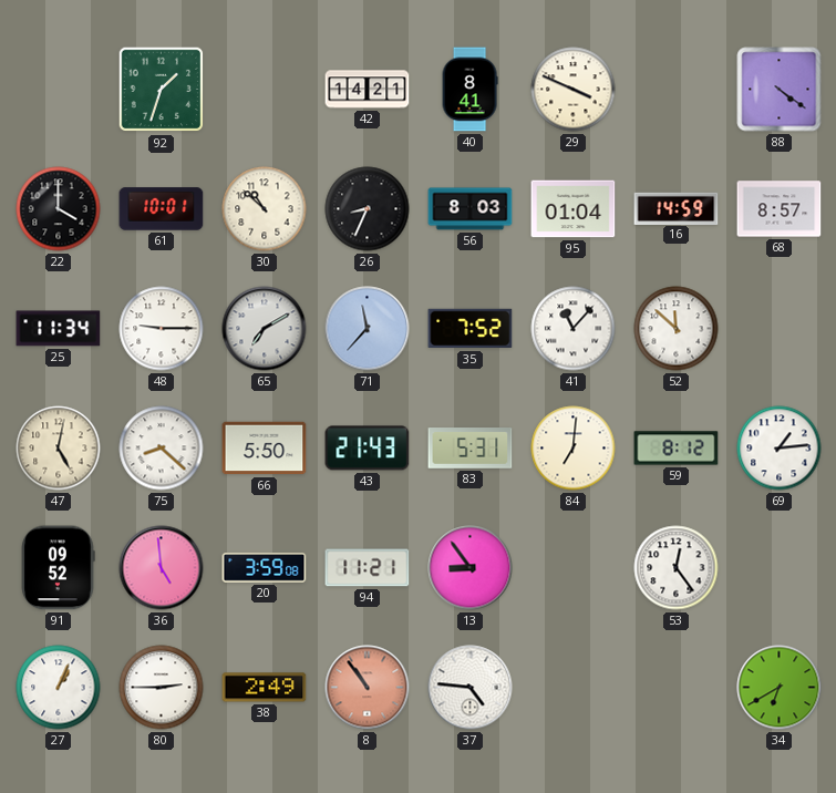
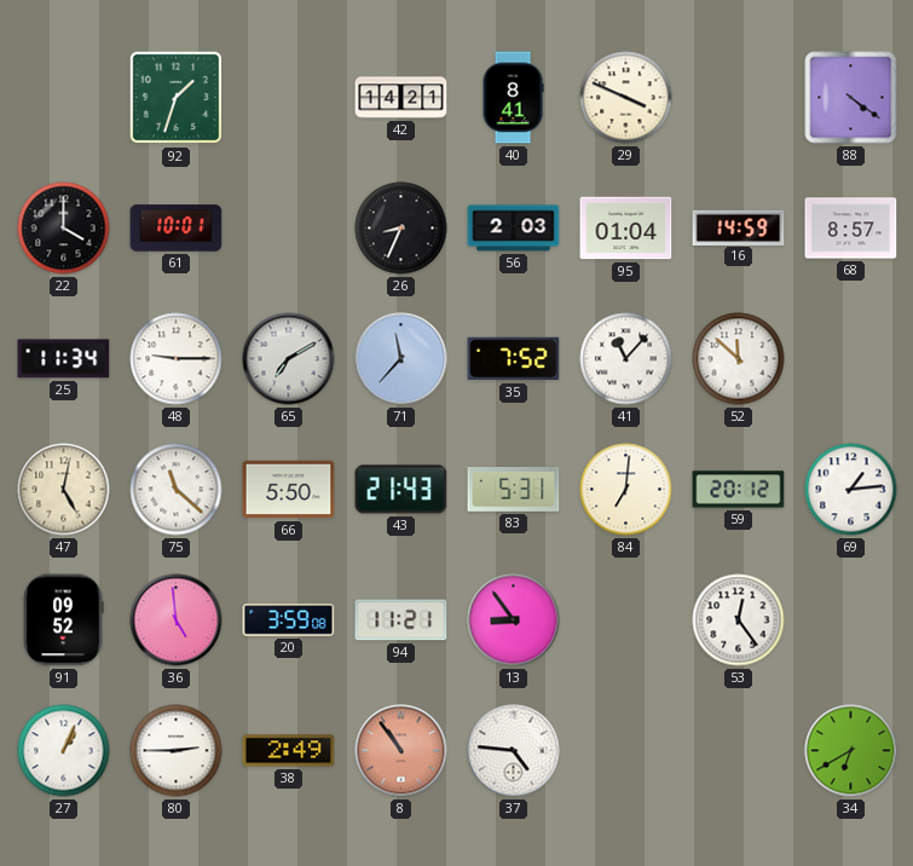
30: 10:52 -> none
56: 8:03 -> 2:03
75: 8:22 -> 11:22
59: 8:12 -> 20:12
